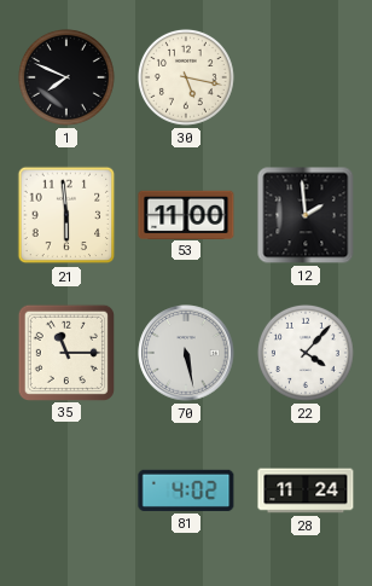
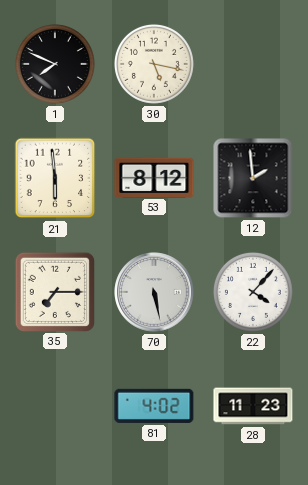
53: 11:00 -> 8:12
35: 11:15 -> 7:15
28: 11:24 -> 11:23
